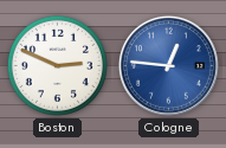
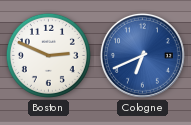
Cologne: 12:46 -> 6:41
